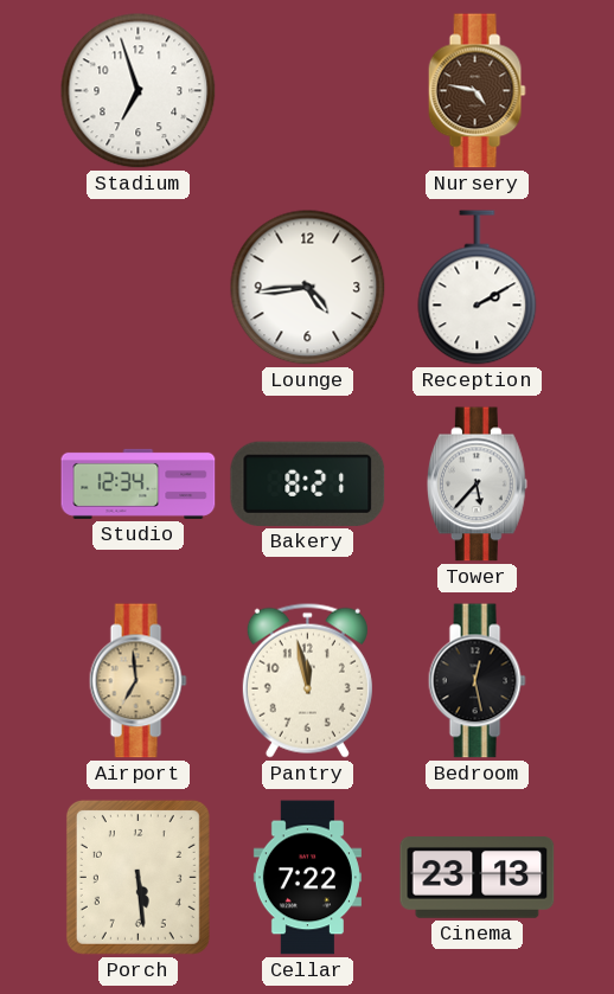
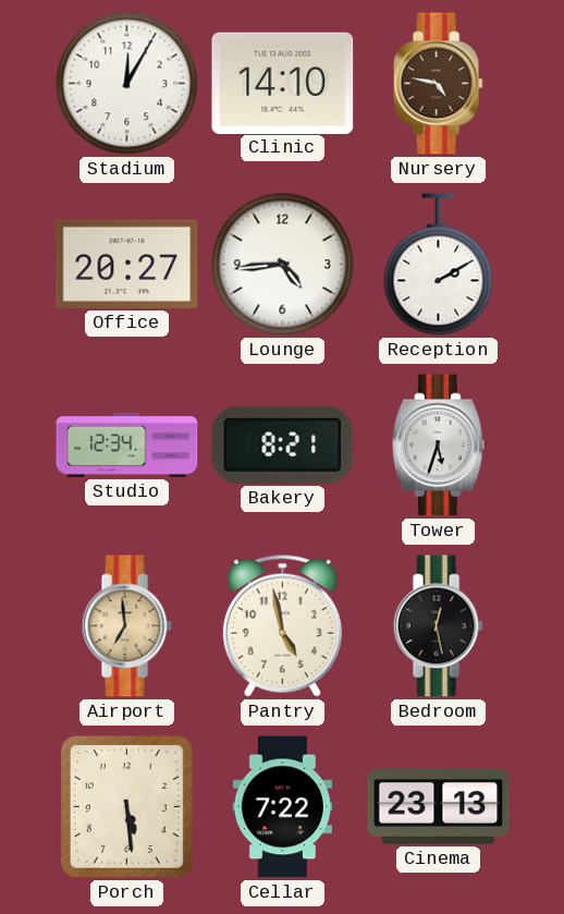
Stadium: 6:57 -> 12:05
Clinic: none -> 14:10
Office: none -> 20:27
Tower: 5:37 -> 5:33
Pantry: 11:58 -> 4:58
